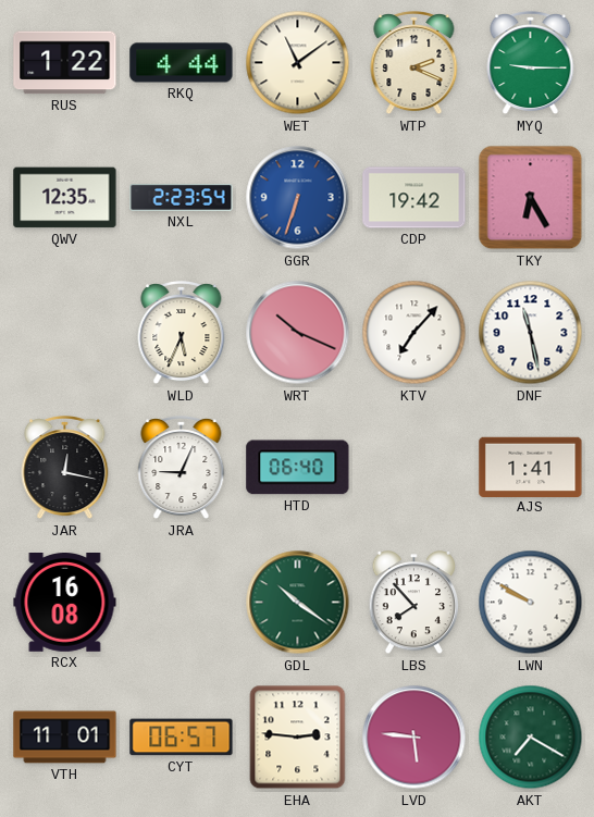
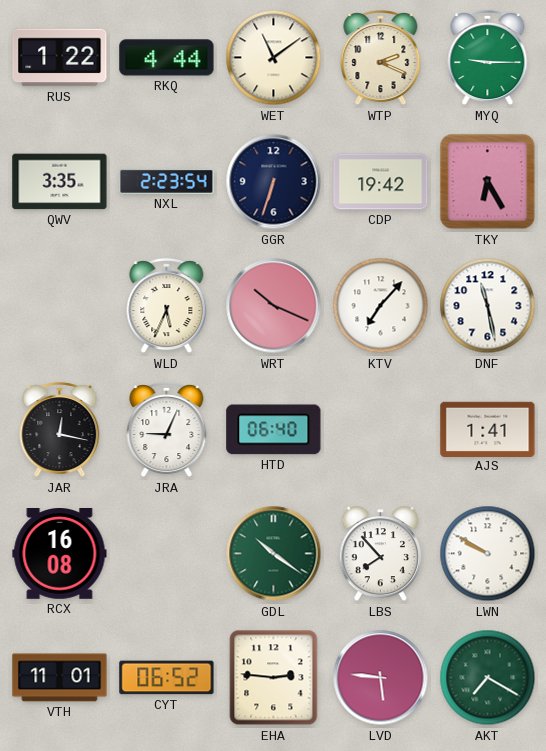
QWV: 12:35 -> 3:35
GGR dial: blue -> navy
CYT: 06:57 -> 06:52
